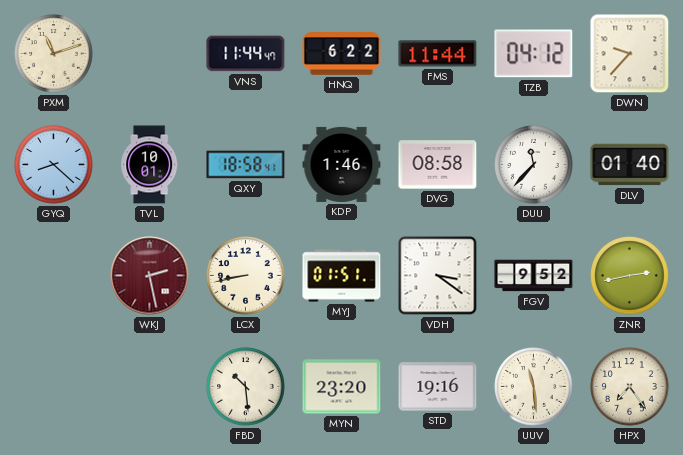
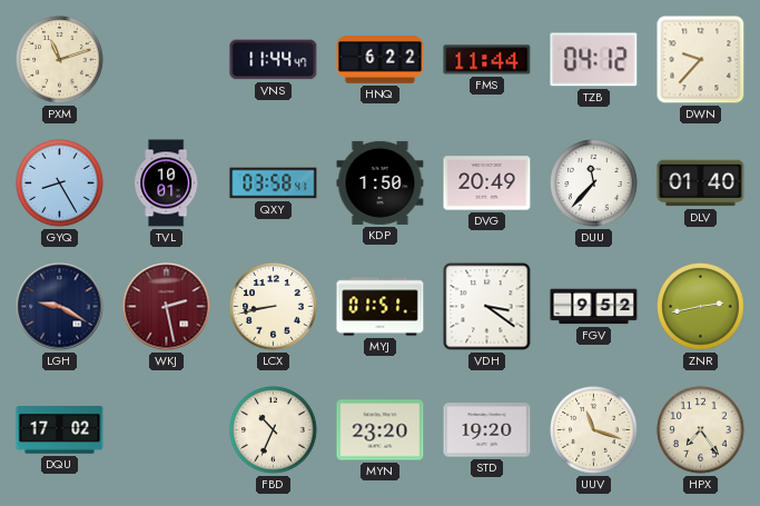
GYQ: 8:22 -> 8:25
QXY: 18:58 -> 03:58
KDP: 1:46 -> 1:50
DVG: 08:58 -> 20:49
LGH: none -> 9:20
DQU: none -> 17:02
FBD: 10:29 -> 10:34
STD: 19:16 -> 19:20
UUV: 11:29 -> 11:18
